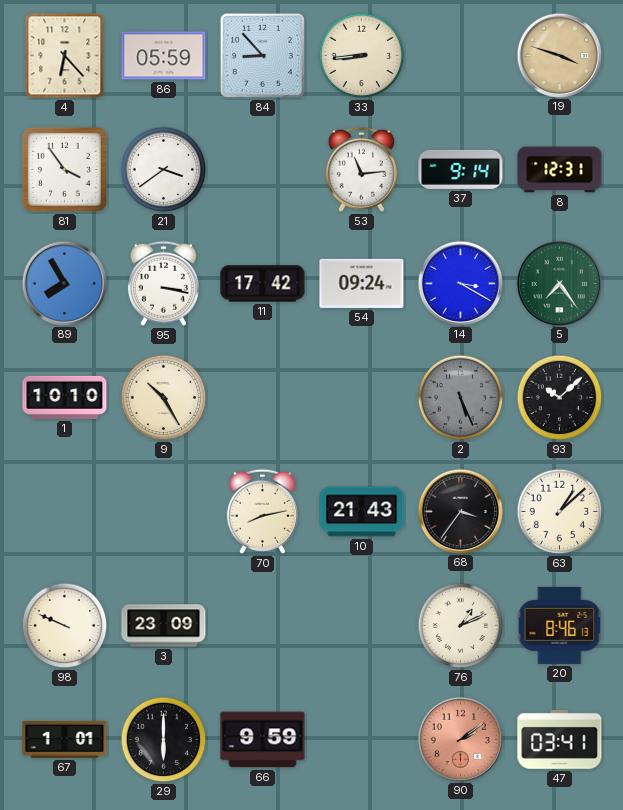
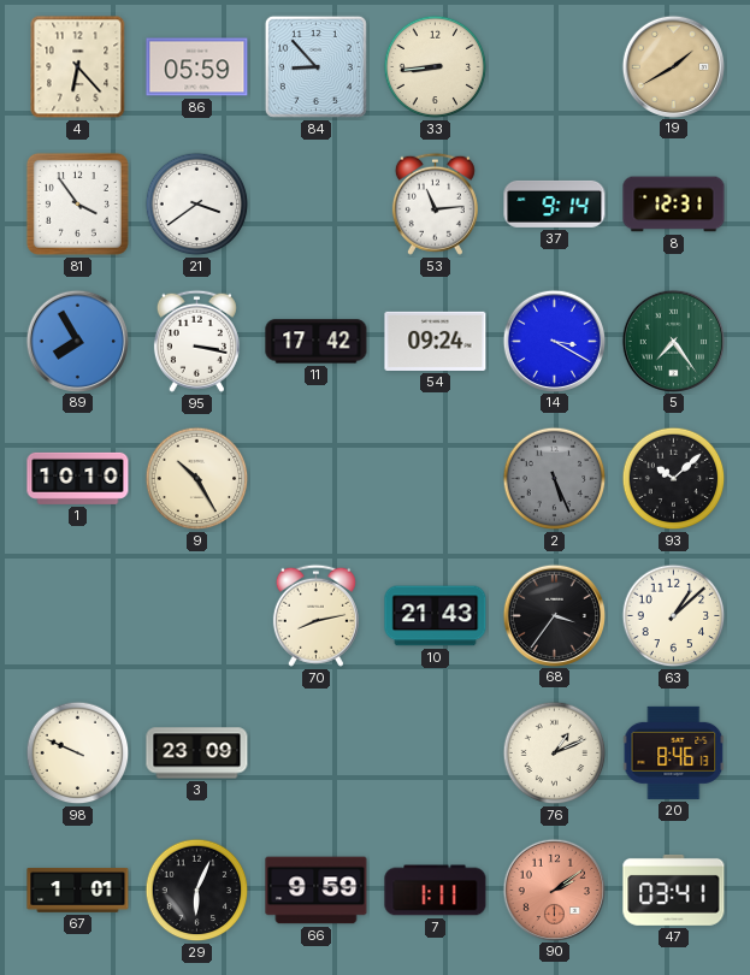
19: 3:48 -> 1:40
29: 6:00 -> 6:04
7: none -> 1:11
